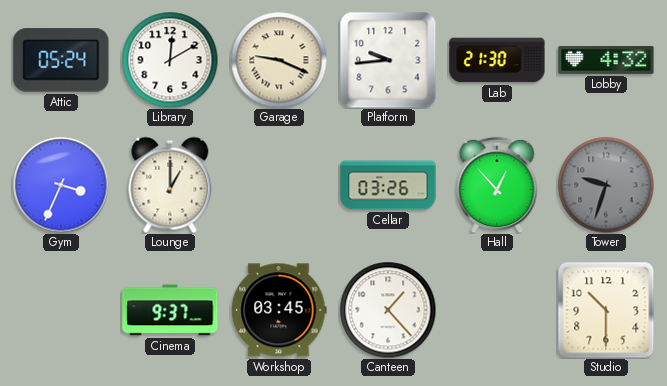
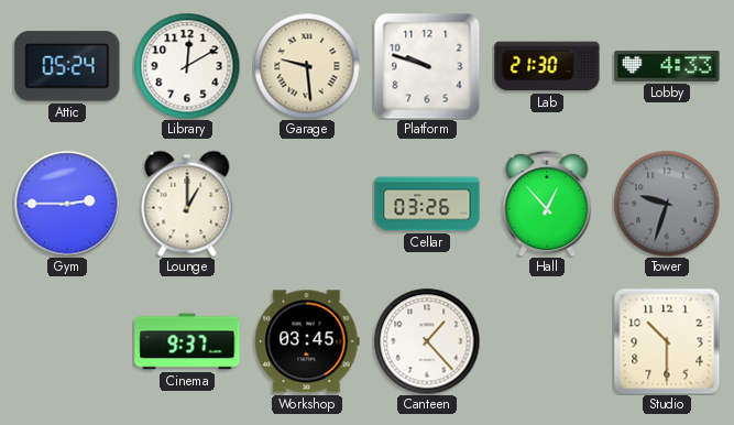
Garage: 9:19 -> 9:29
Platform: 9:44 -> 9:48
Lobby: 4:32 -> 4:33
Gym: 3:34 -> 2:45
